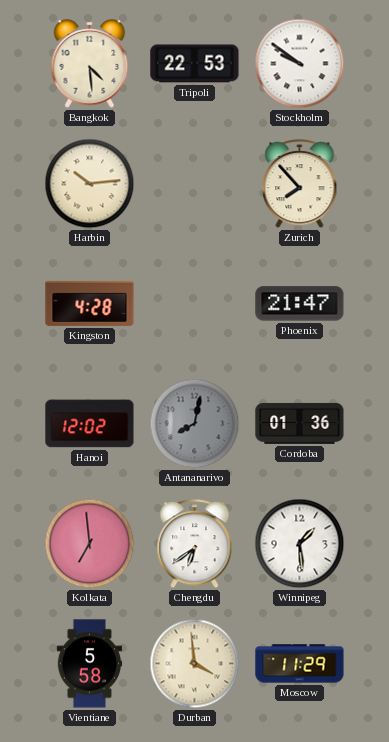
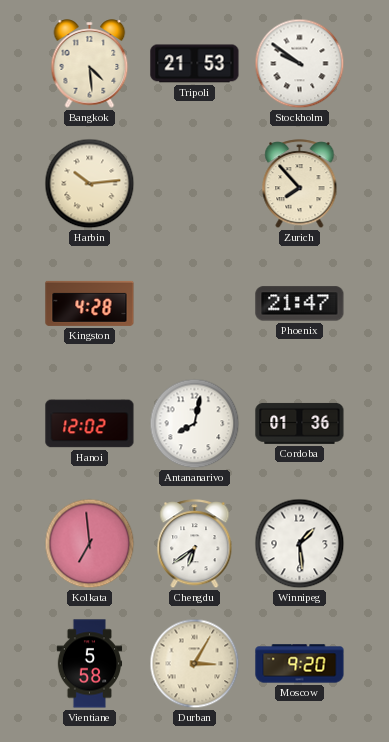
Tripoli: 22:53 -> 21:53
Antananarivo dial: grey -> white
Durban: 3:59 -> 3:05
Moscow: 11:29 -> 9:20
